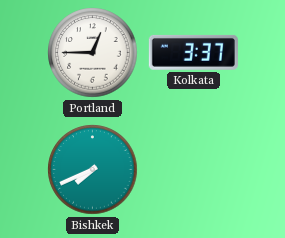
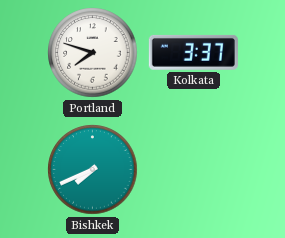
Portland: 12:45 -> 7:48
